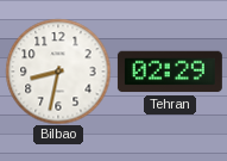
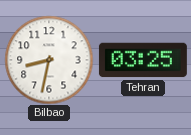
Tehran: 02:29 -> 03:25
